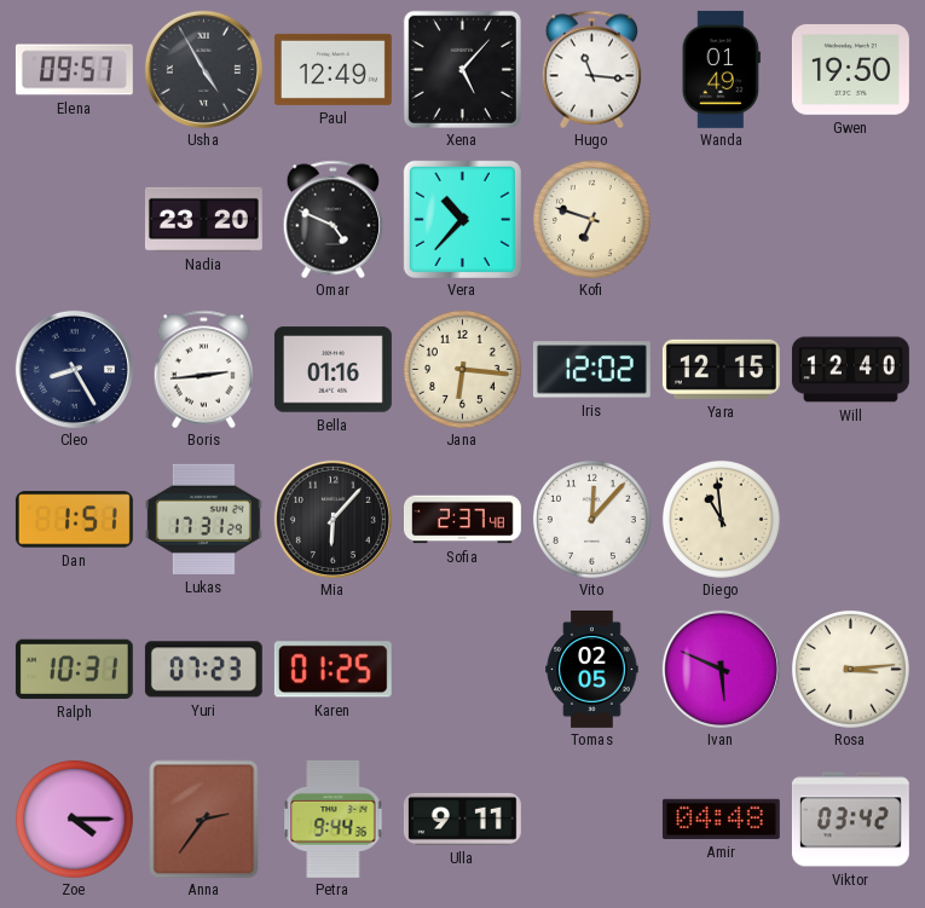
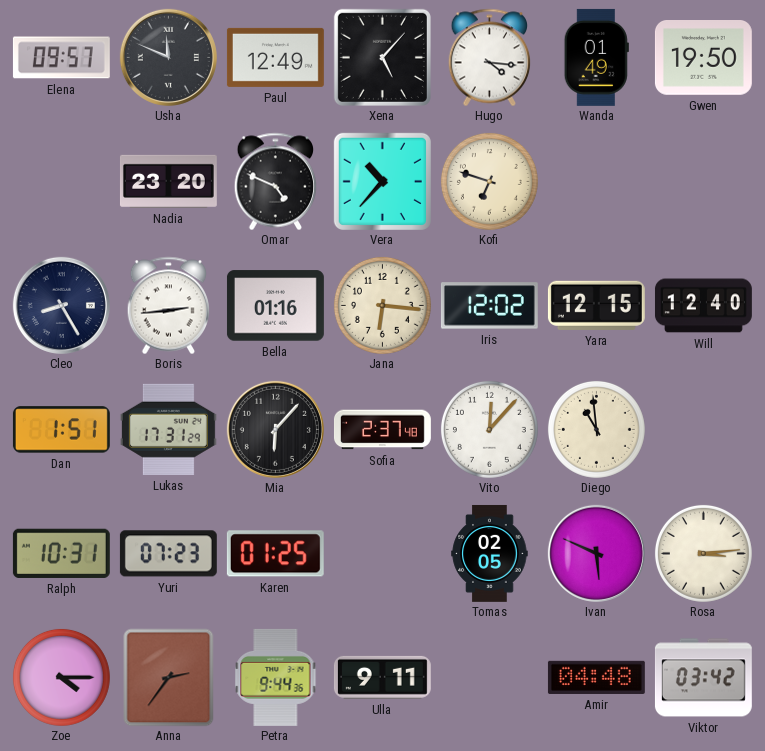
Usha: 4:55 -> 11:49
Hugo: 11:16 -> 4:16
